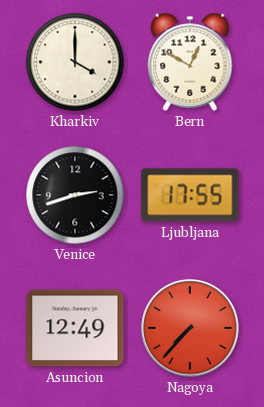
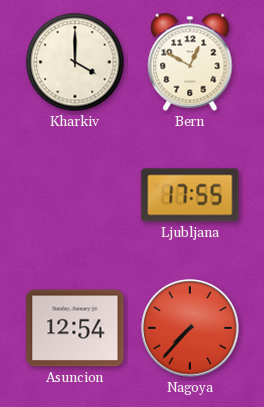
Venice: 2:42 -> none
Asuncion: 12:49 -> 12:54
